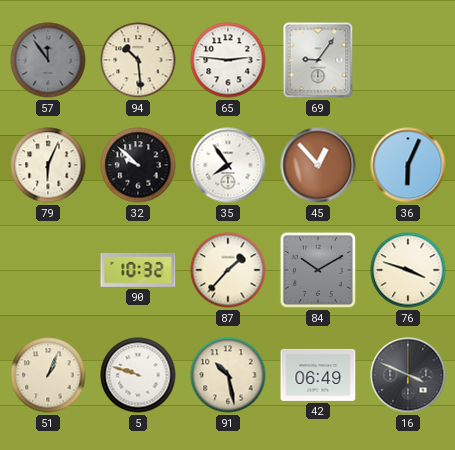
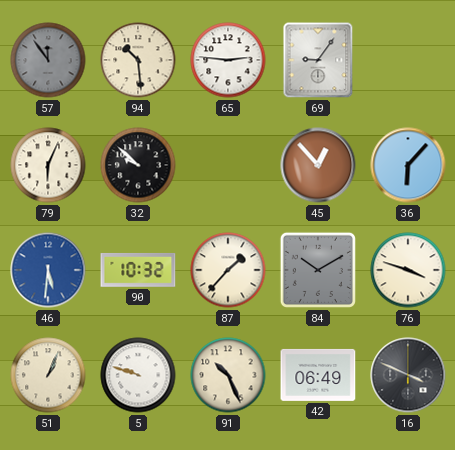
35: 7:54 -> none
36: 6:04 -> 6:07
46: none -> 5:31
91: 10:28 -> 10:26
